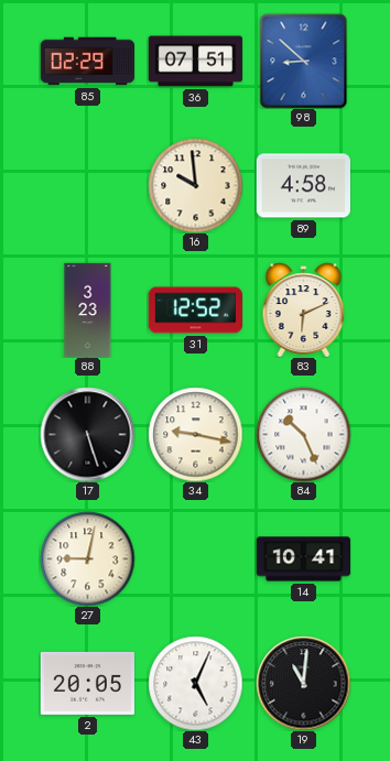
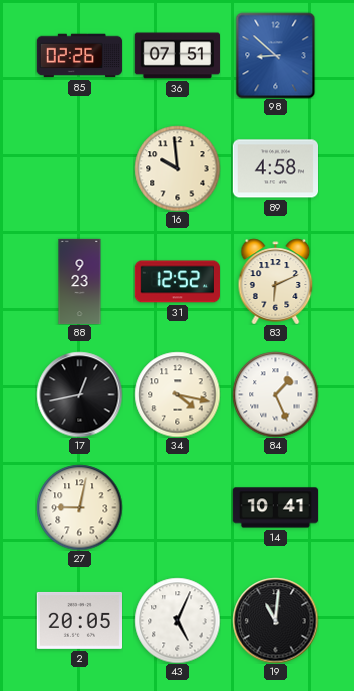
85: 02:29 -> 02:26
88: 3:23 -> 9:23
17: 5:27 -> 12:43
34: 9:17 -> 4:17
84: 10:26 -> 1:26
